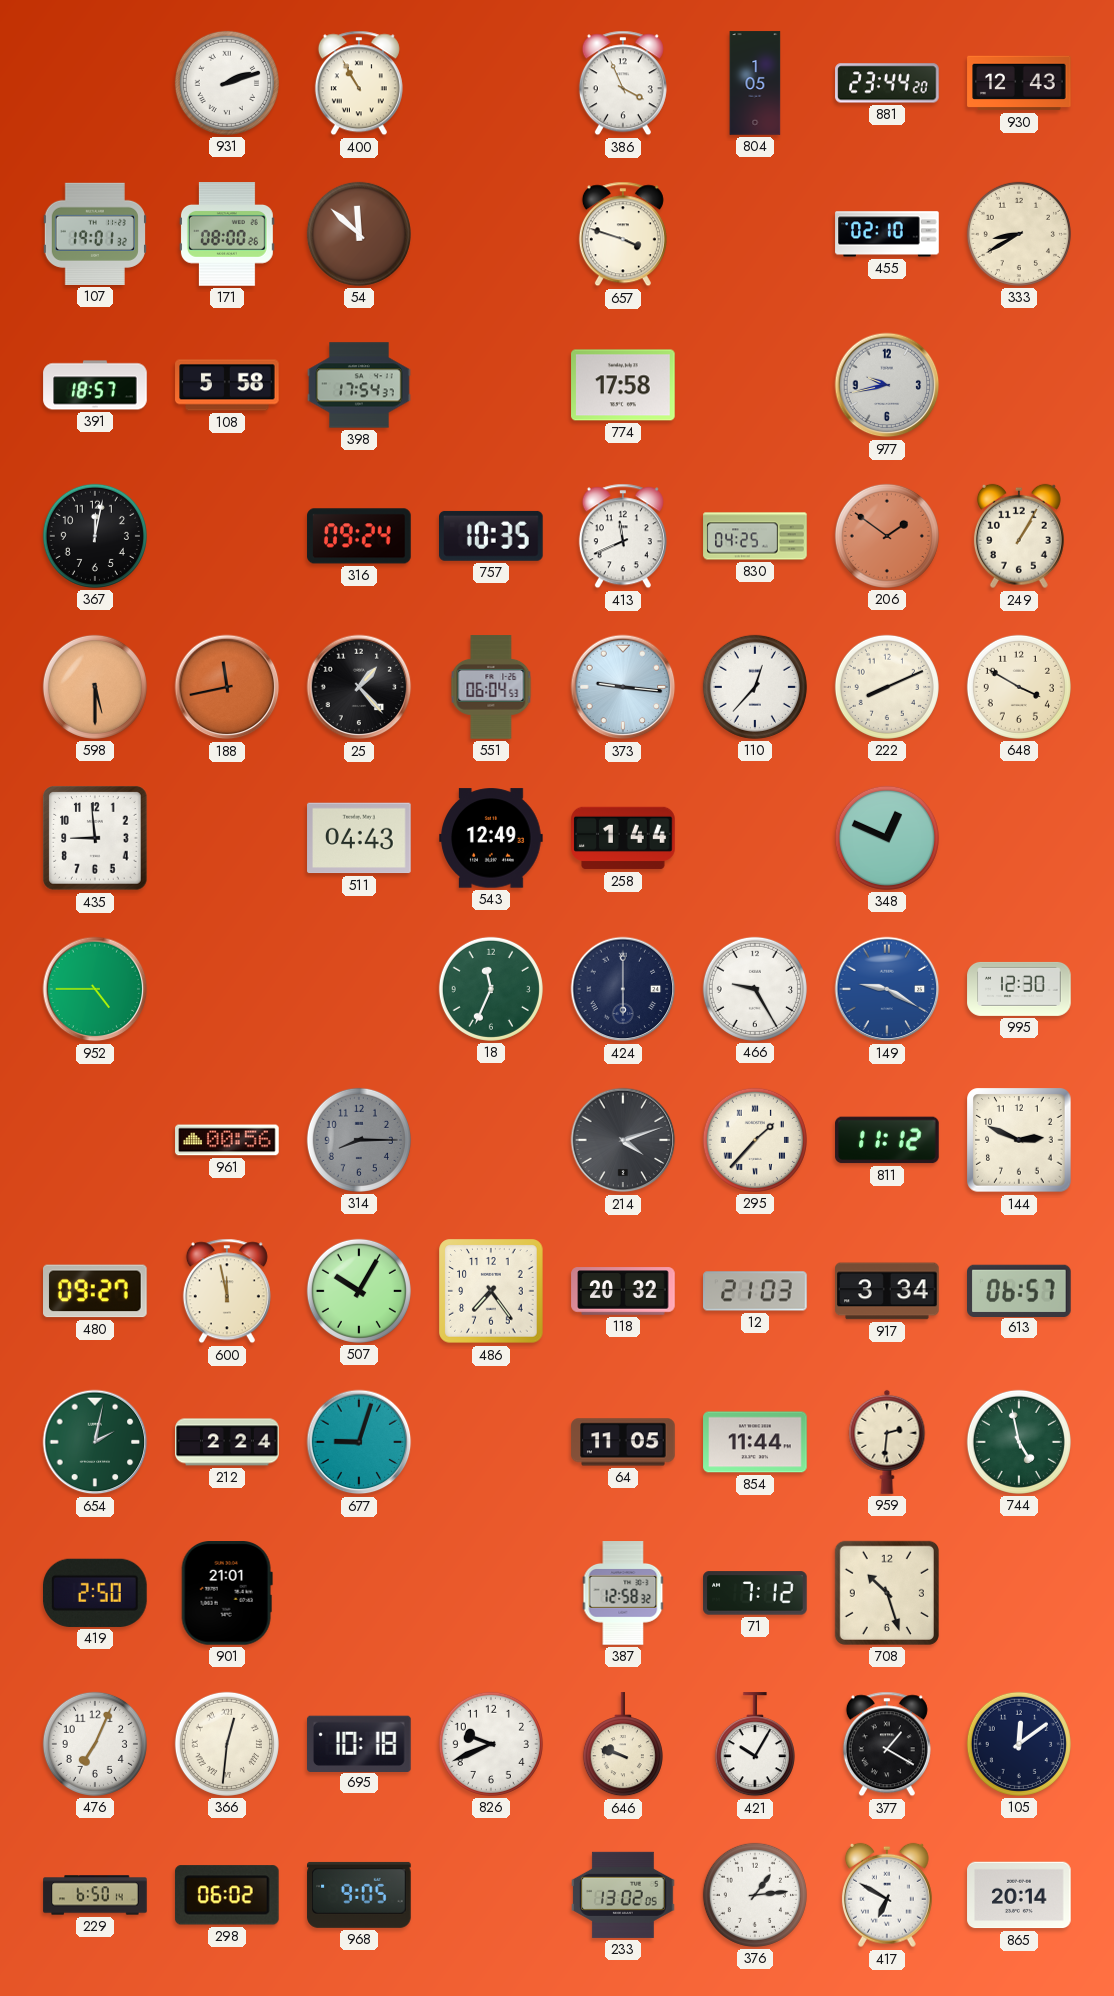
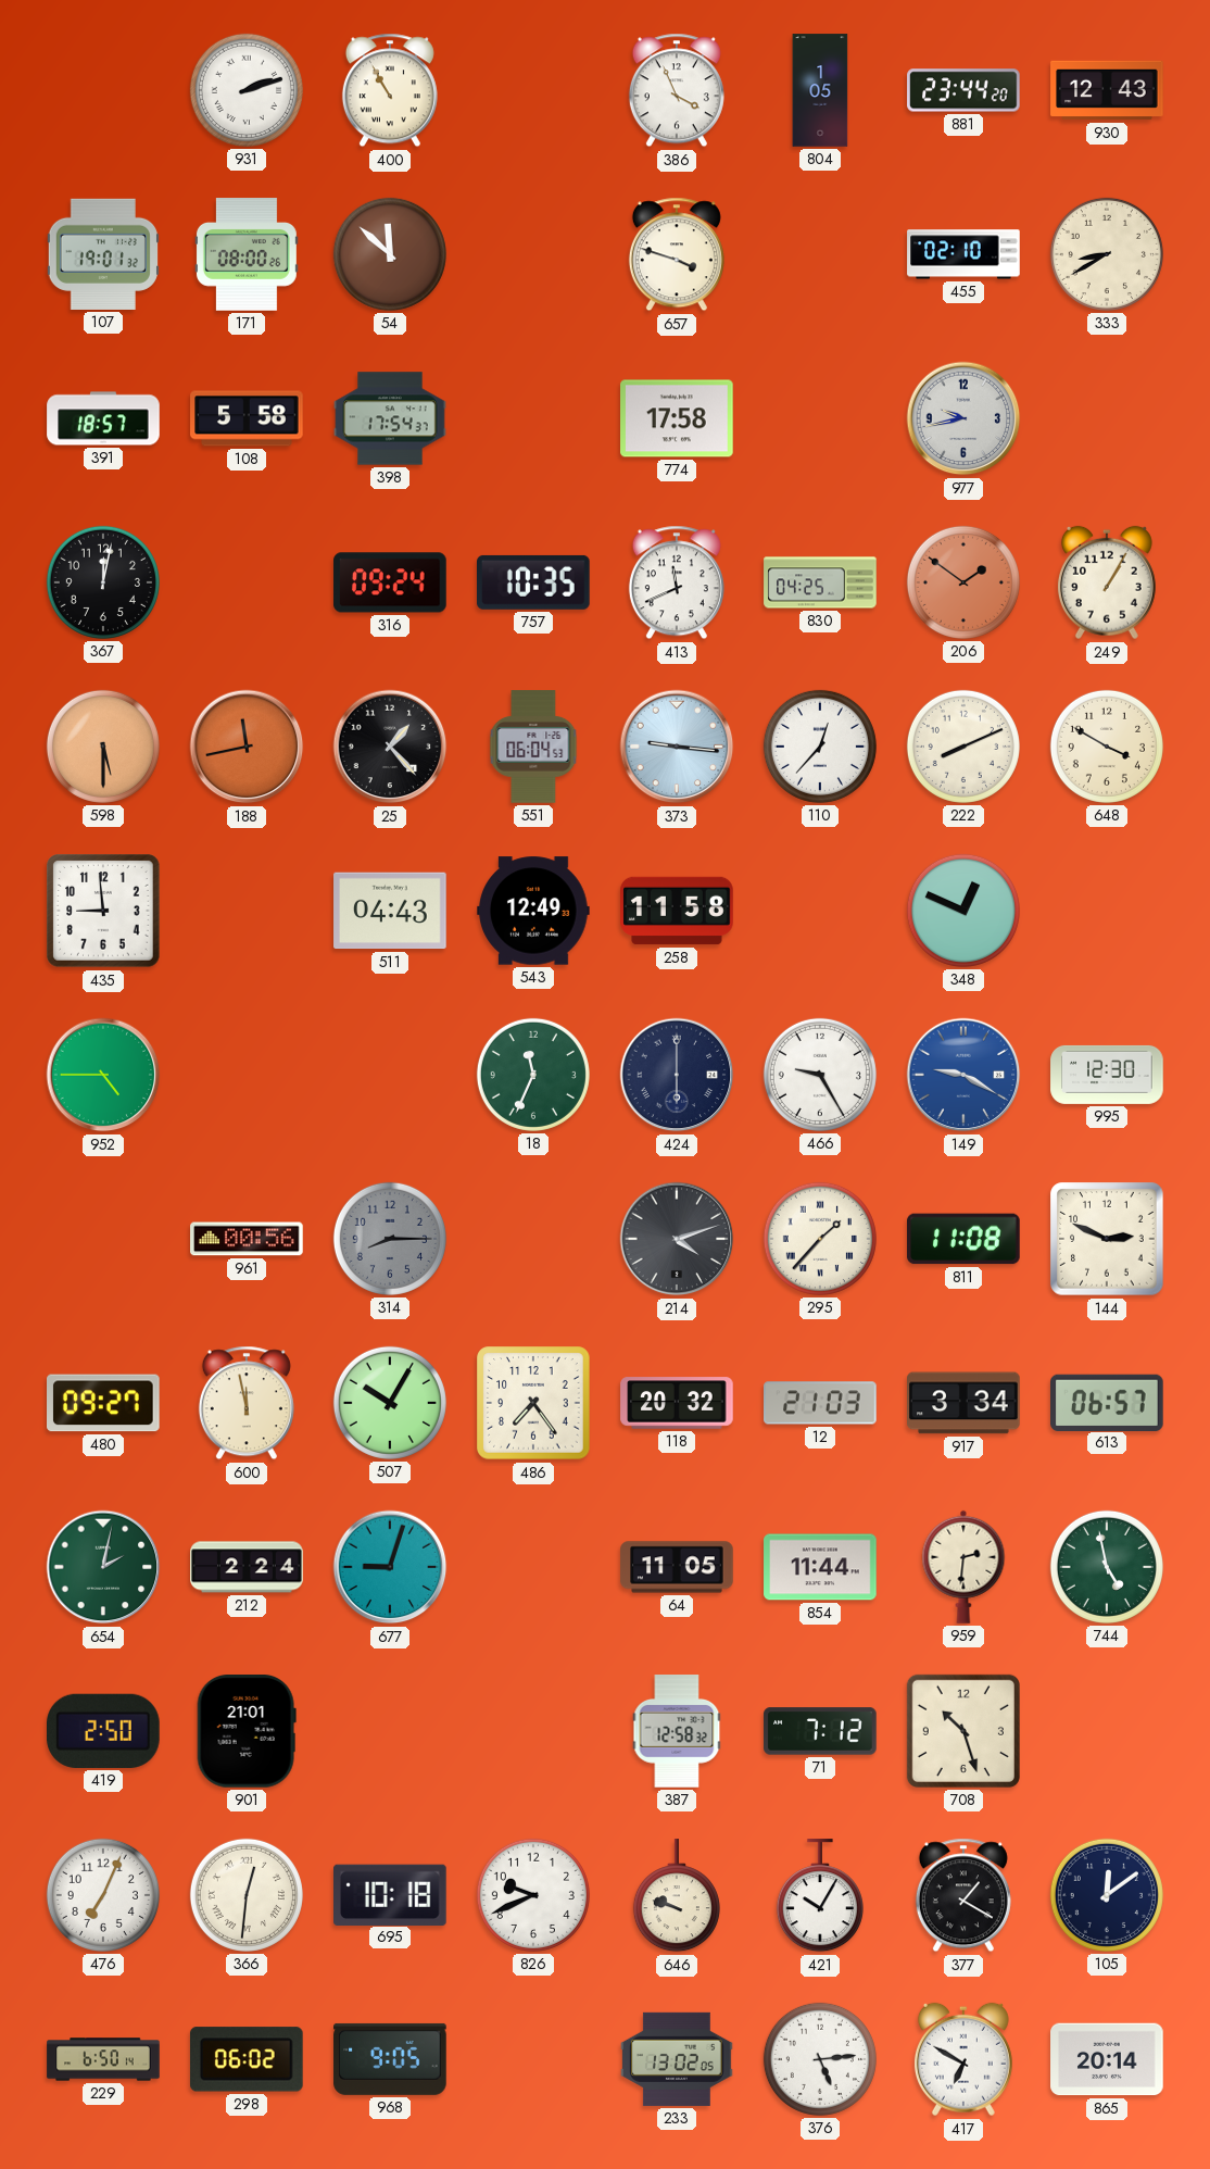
258: 1:44 -> 11:58
811: 11:12 -> 11:08
376: 1:14 -> 5:14
